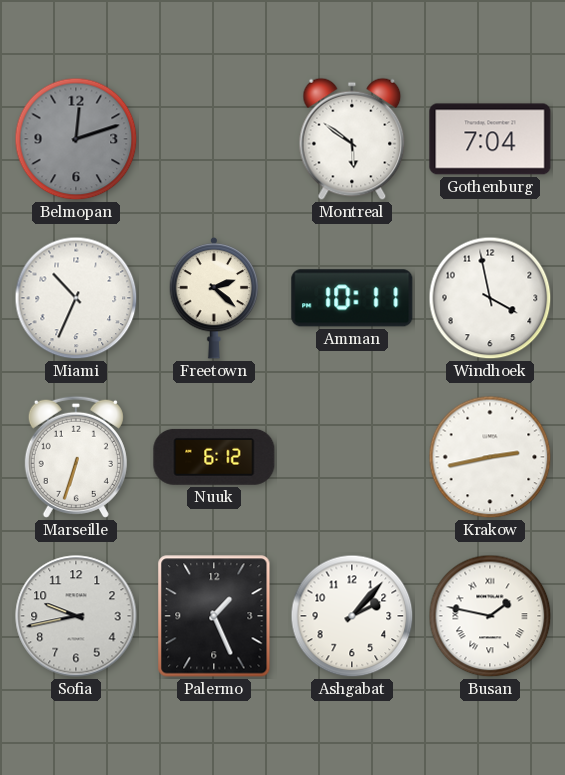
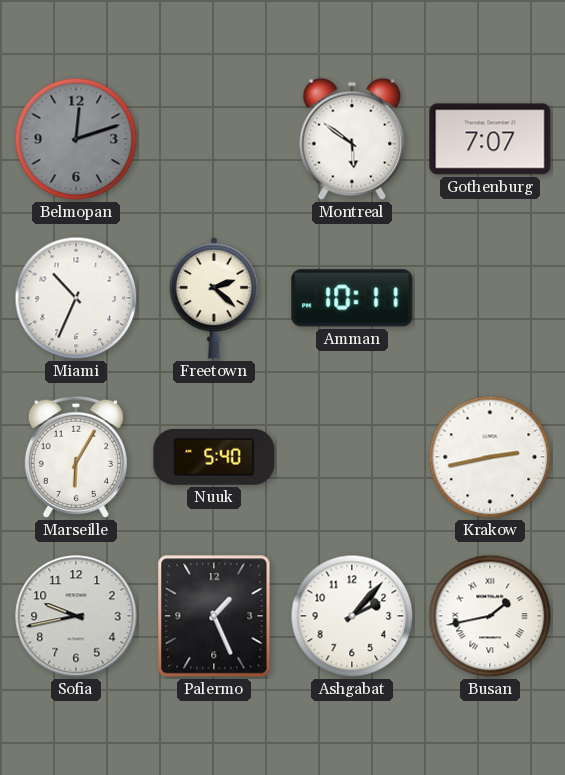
Gothenburg: 7:04 -> 7:07
Windhoek: 3:58 -> none
Marseille: 6:33 -> 6:05
Nuuk: 6:12 -> 5:40
Busan: 1:47 -> 1:43
